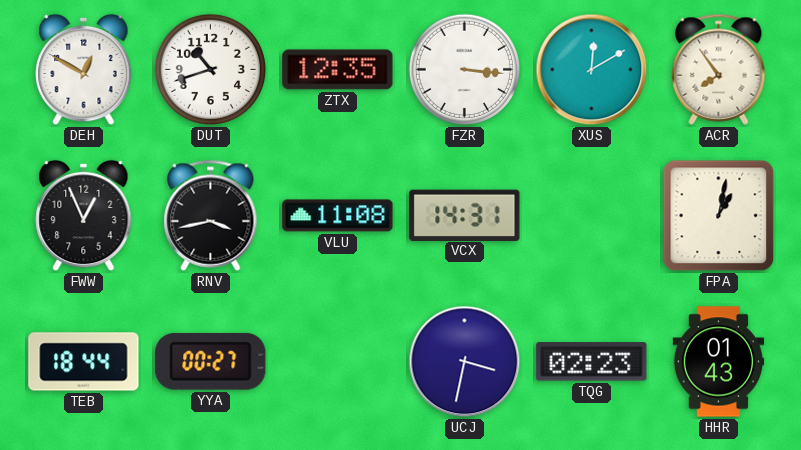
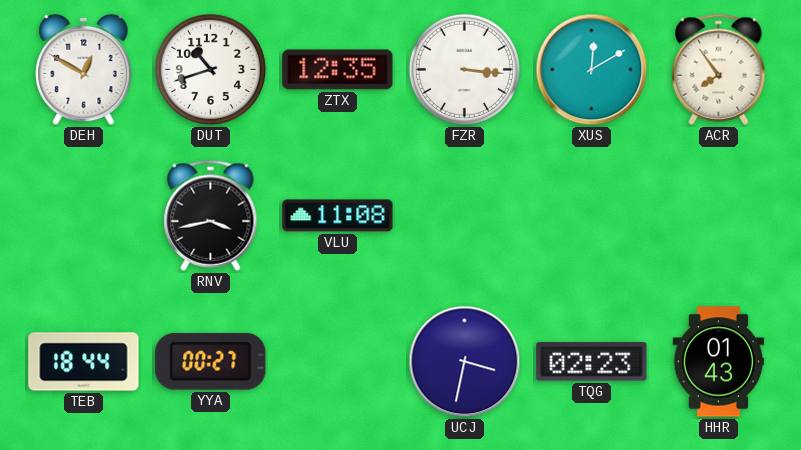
FWW: 12:56 -> none
VCX: 14:31 -> none
FPA: 1:02 -> none
